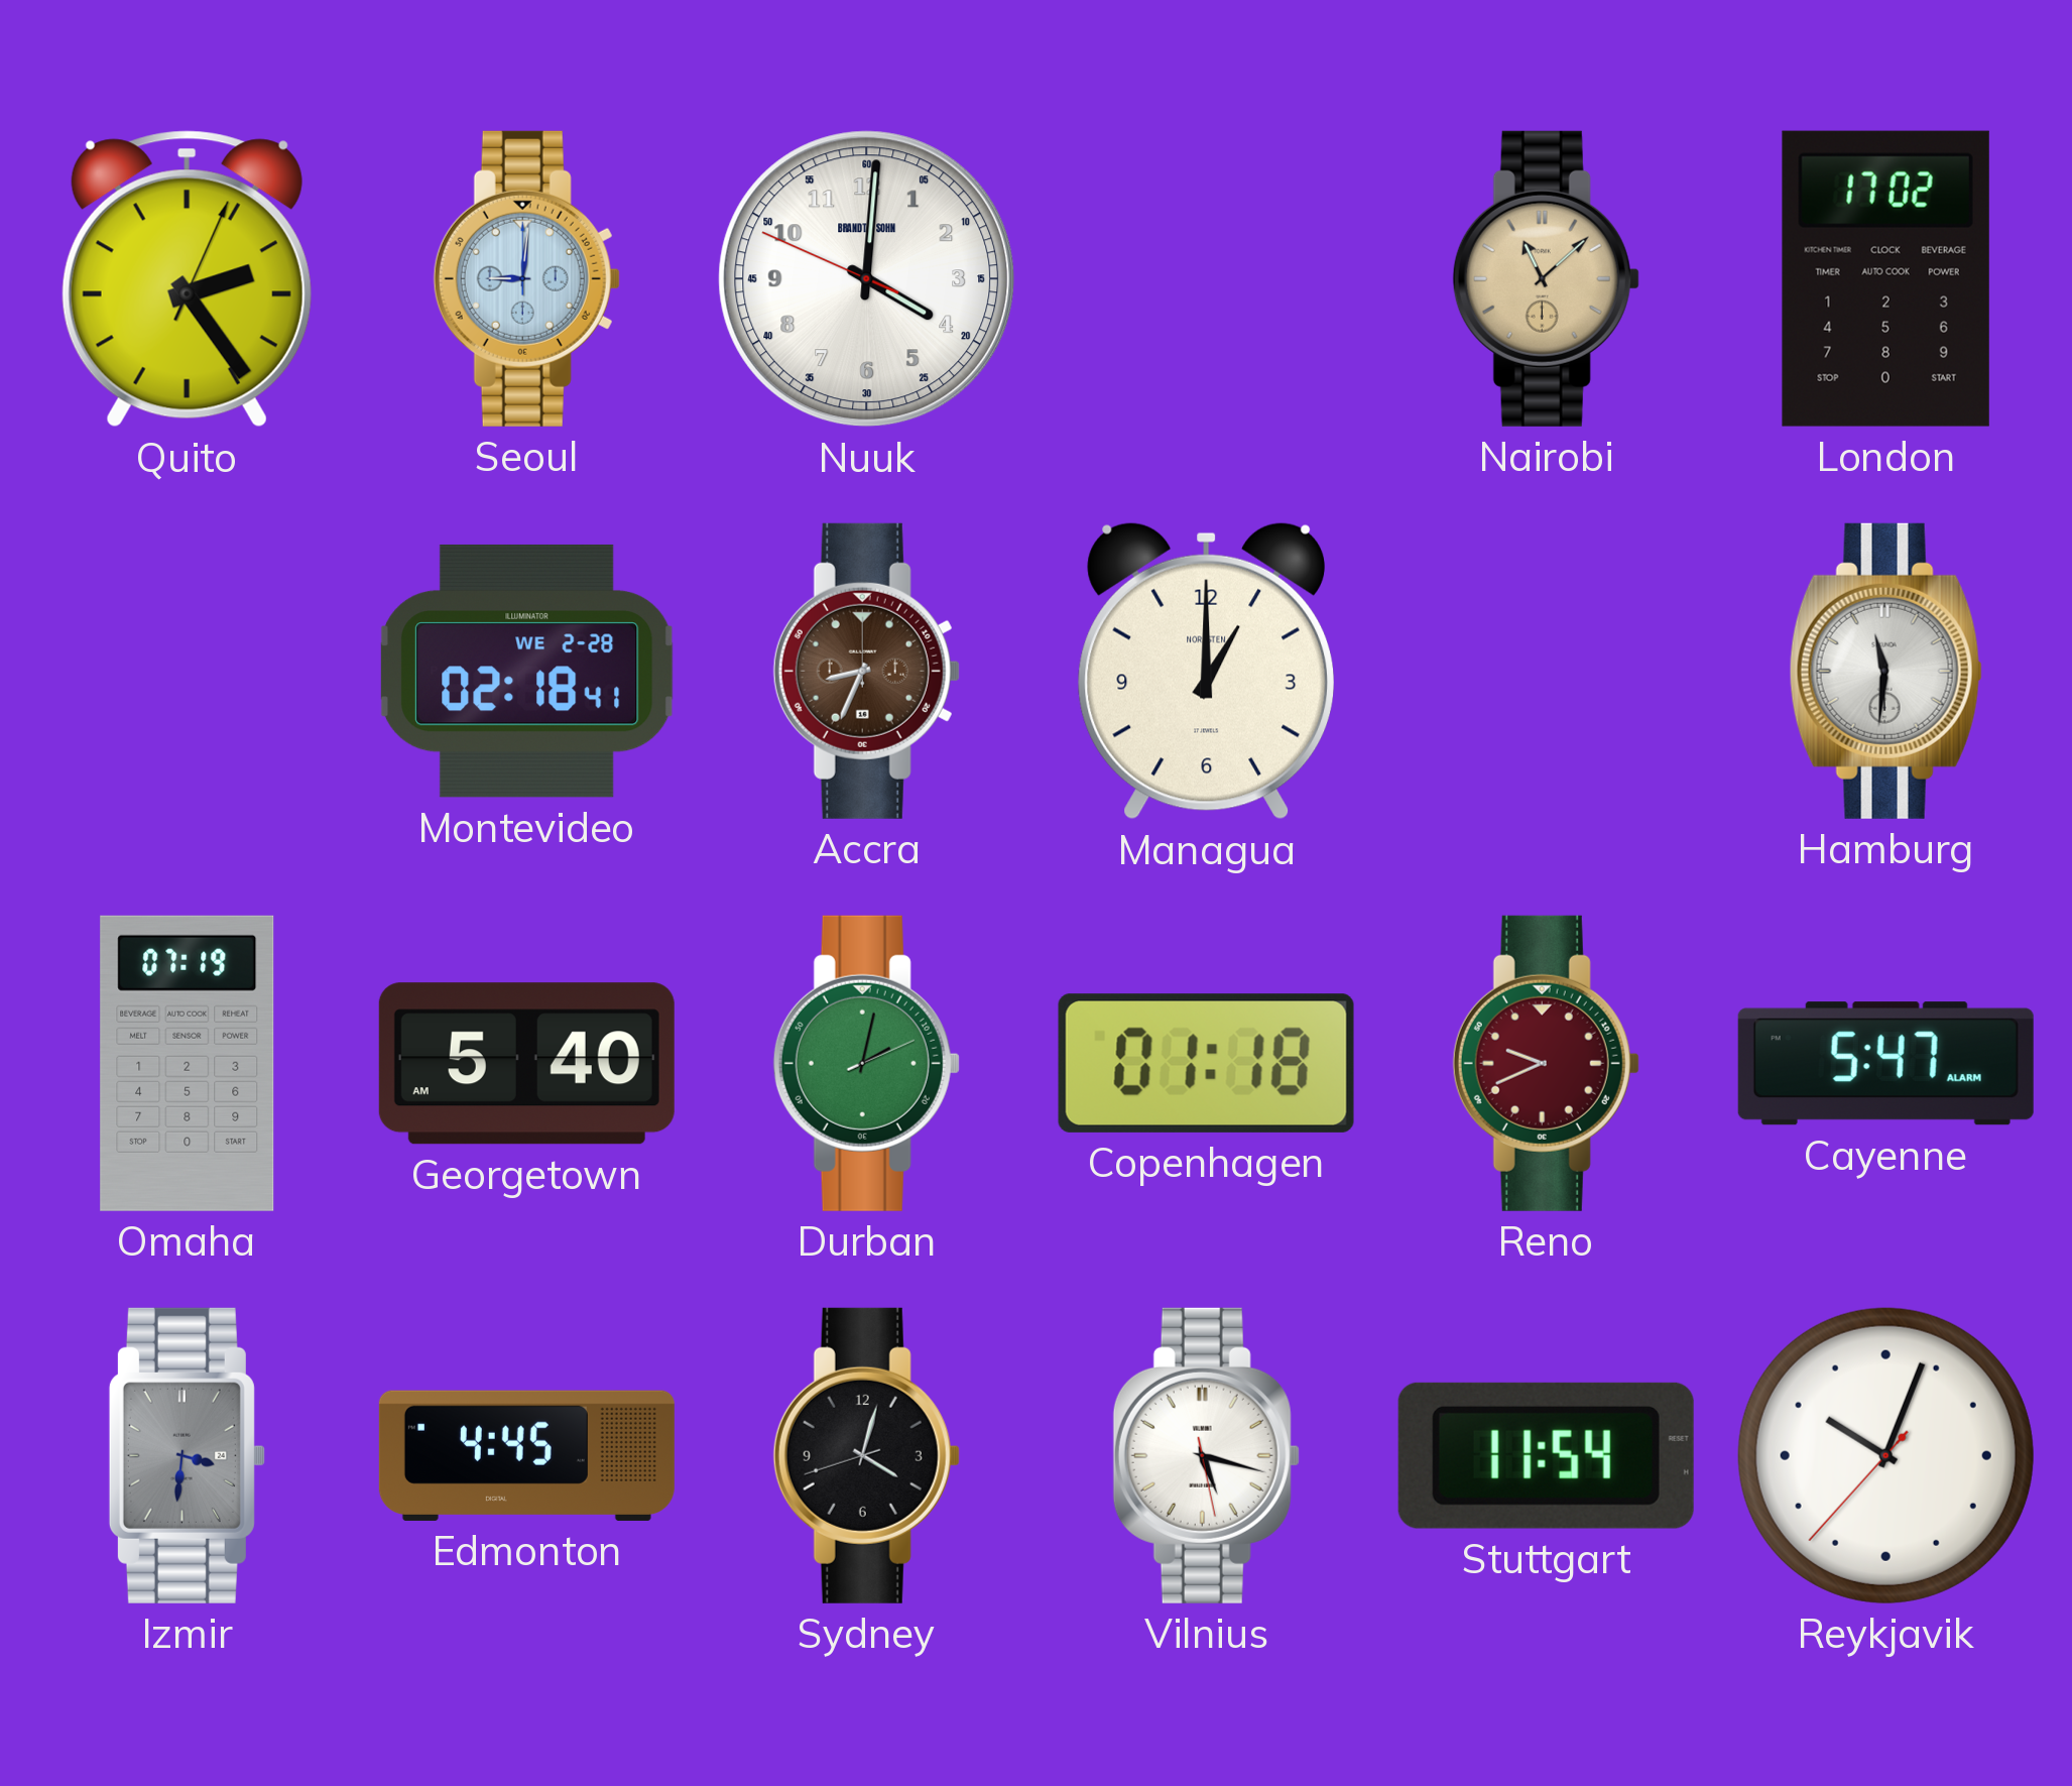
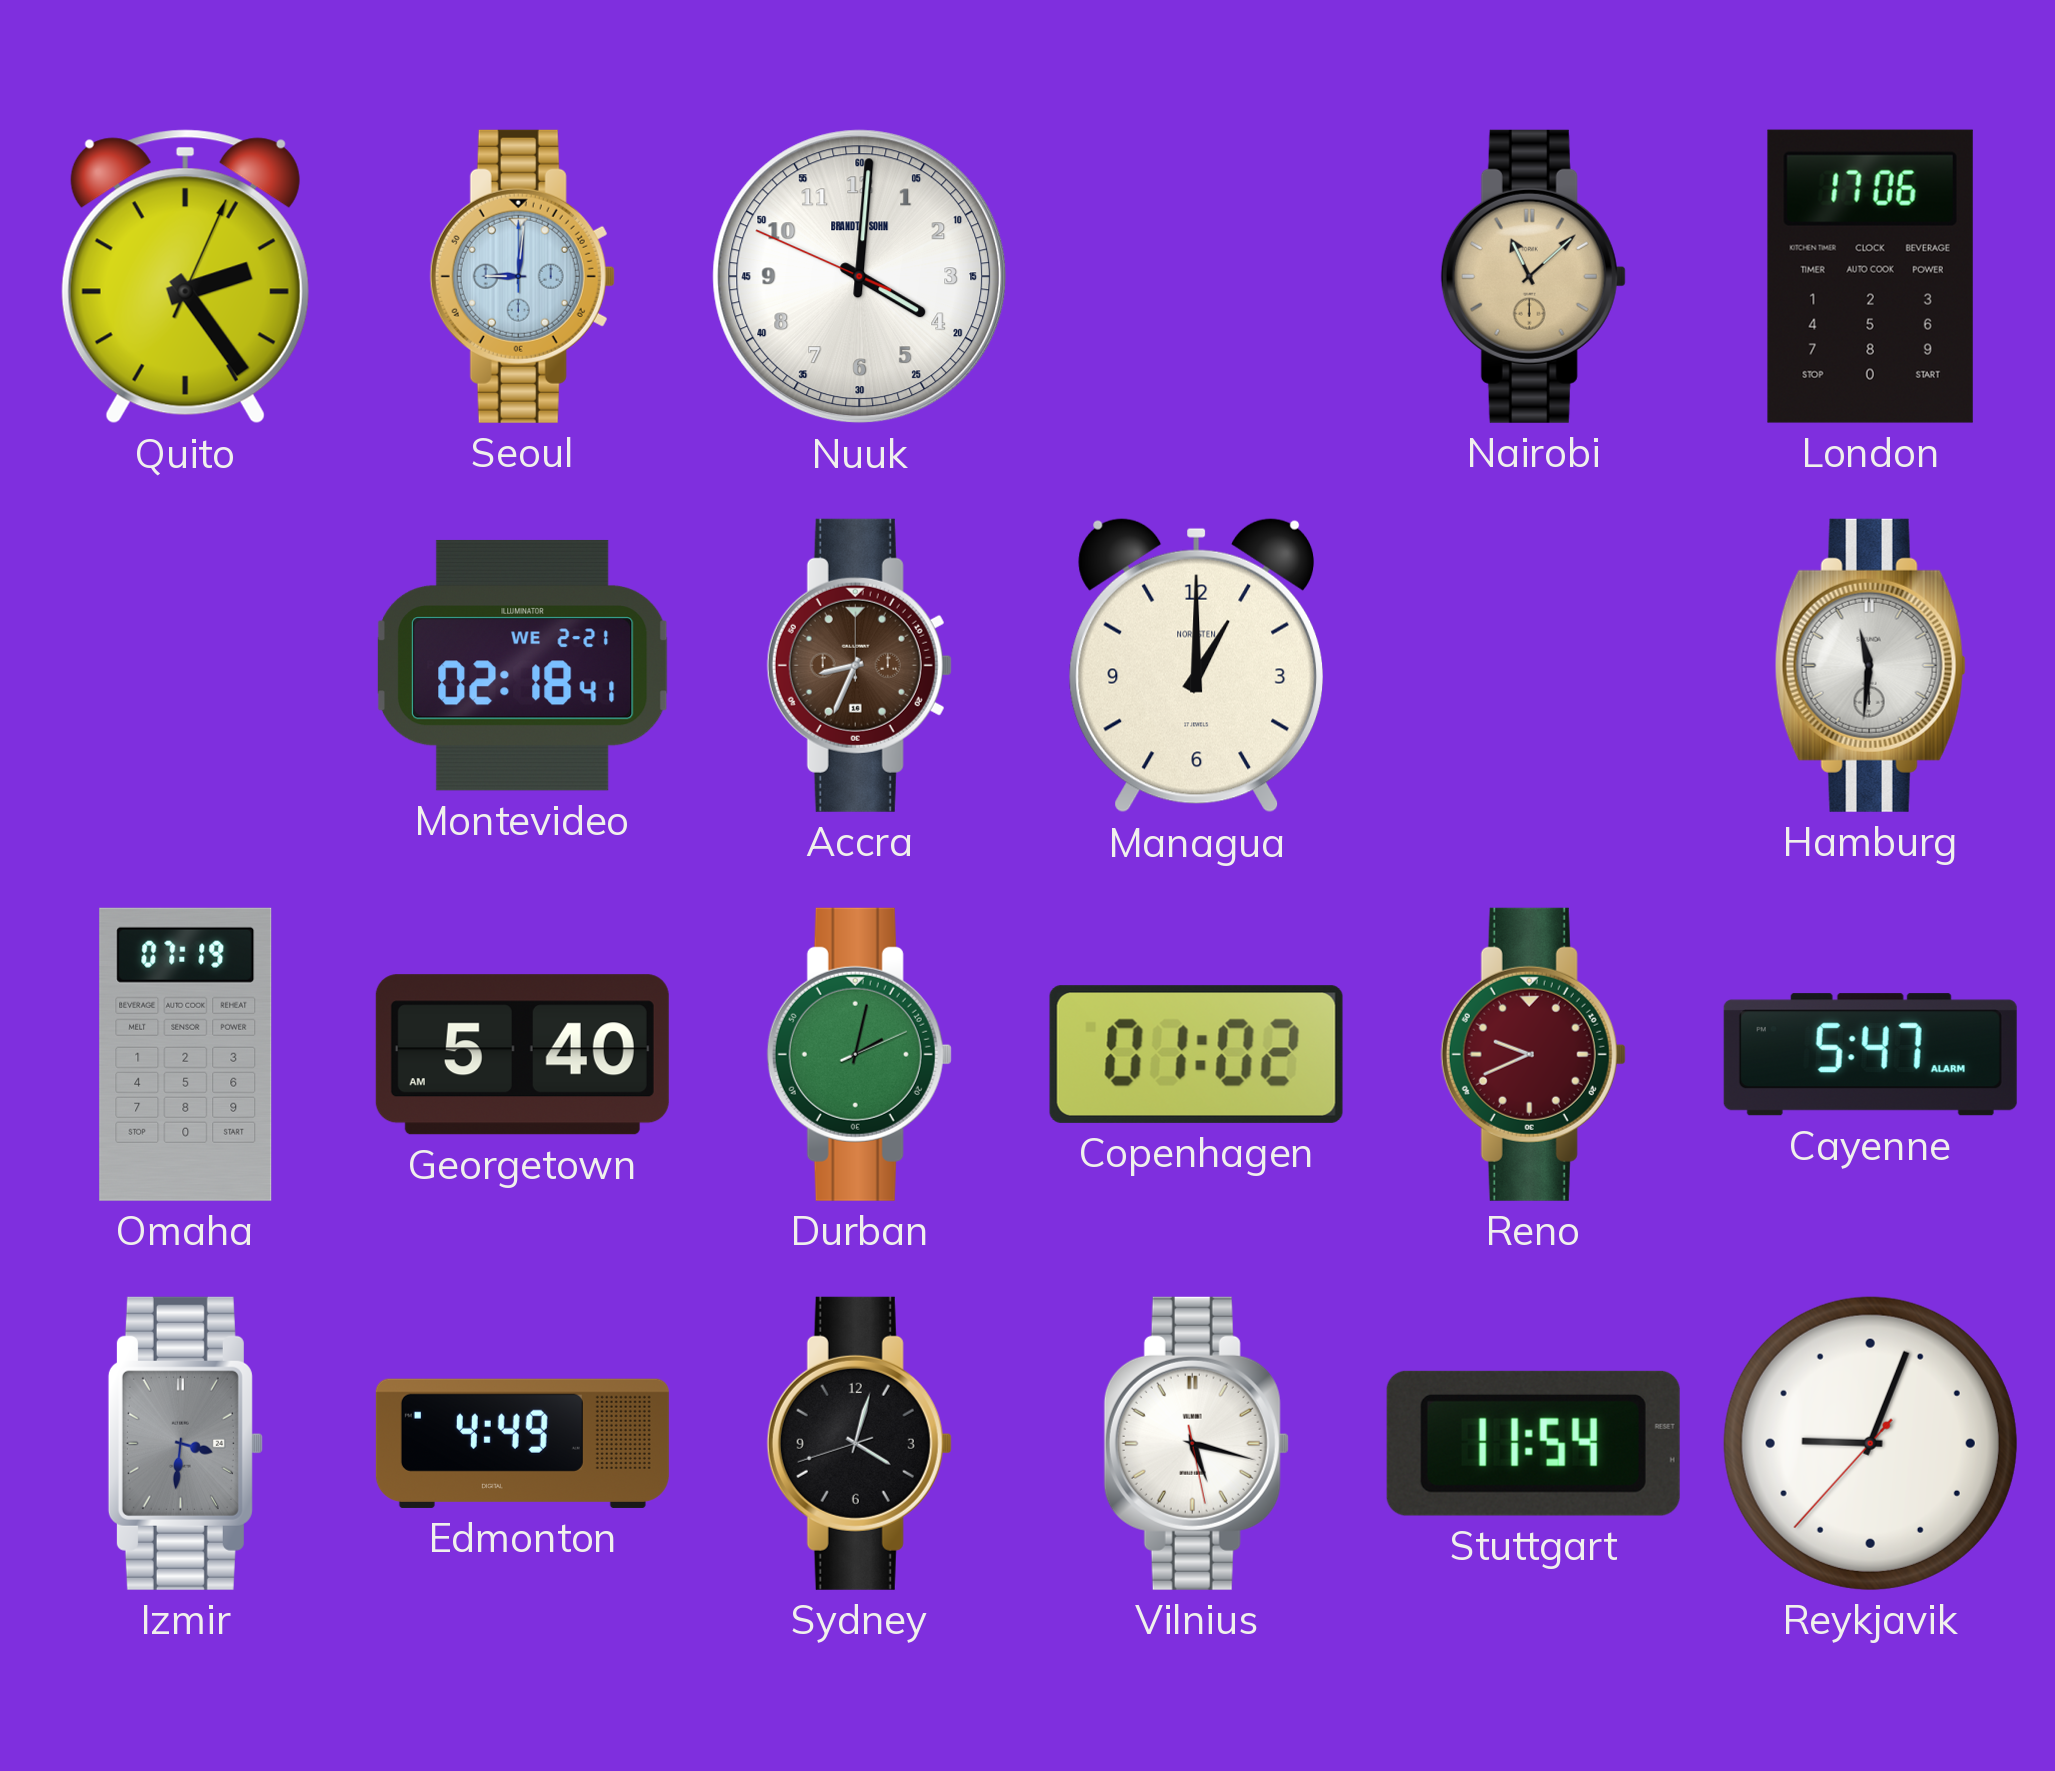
London: 17:02 -> 17:06
Montevideo date: WE 2-28 -> WE 2-21
Copenhagen: 01:18 -> 01:02
Edmonton: 4:45 -> 4:49
Reykjavik: 10:03 -> 9:03
